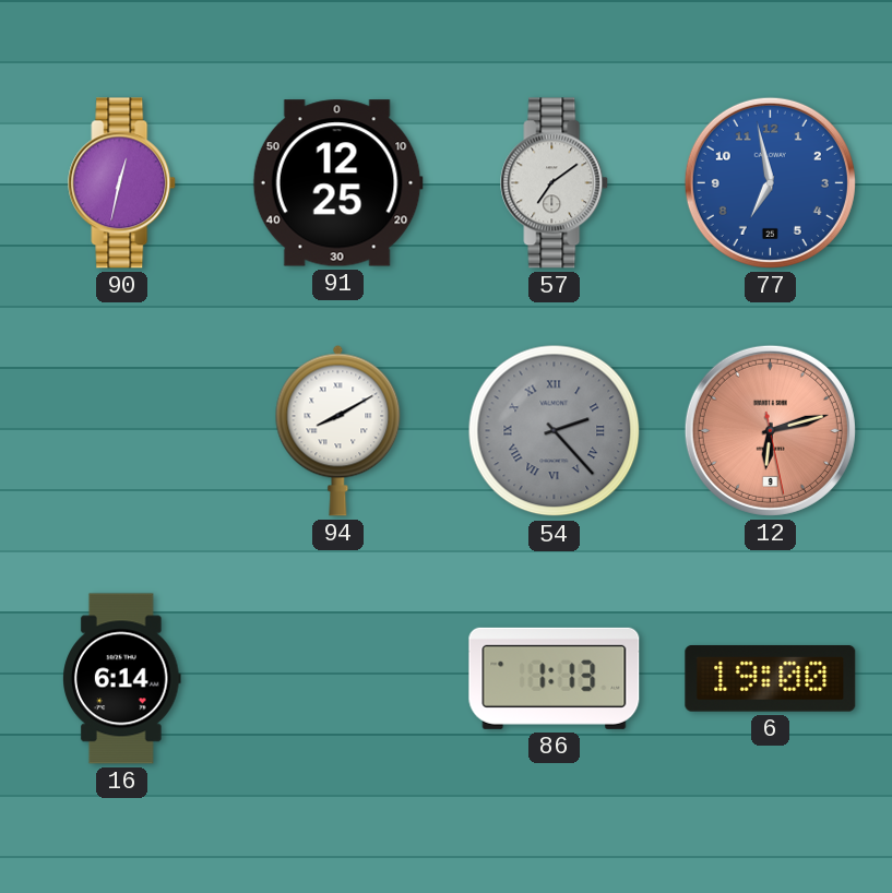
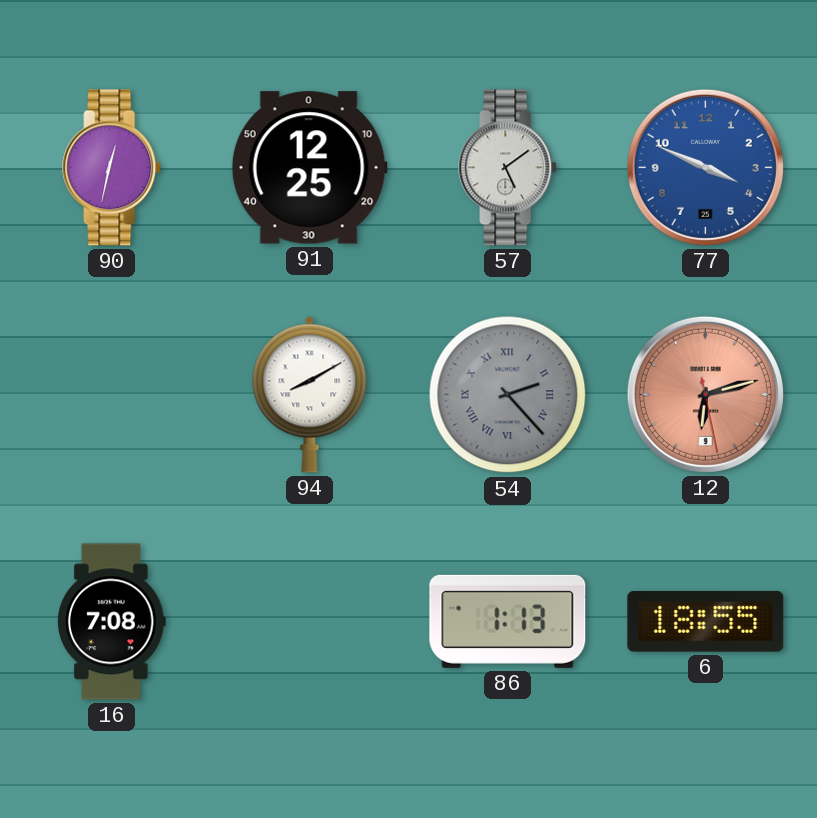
57: 7:09 -> 5:09
77: 6:58 -> 3:49
16: 6:14 -> 7:08
6: 19:00 -> 18:55
